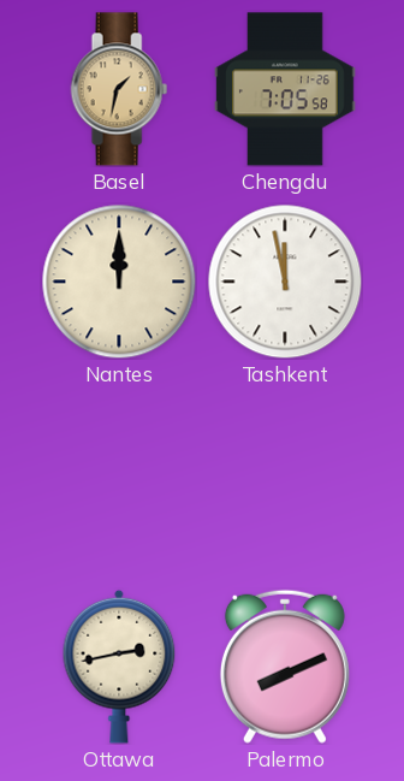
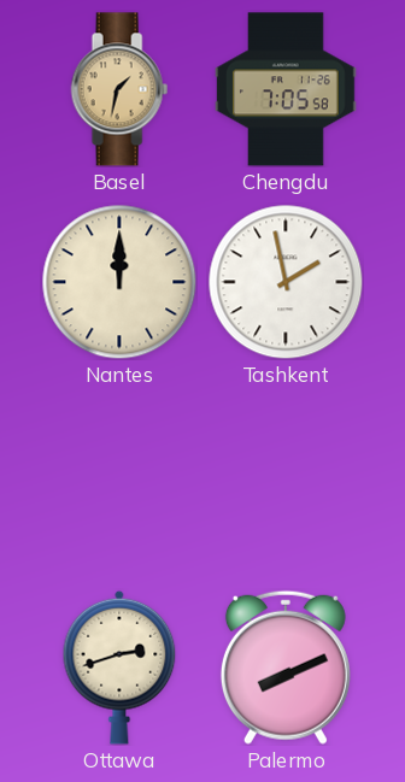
Tashkent: 11:58 -> 1:58
Ottawa: 2:43 -> 2:42
